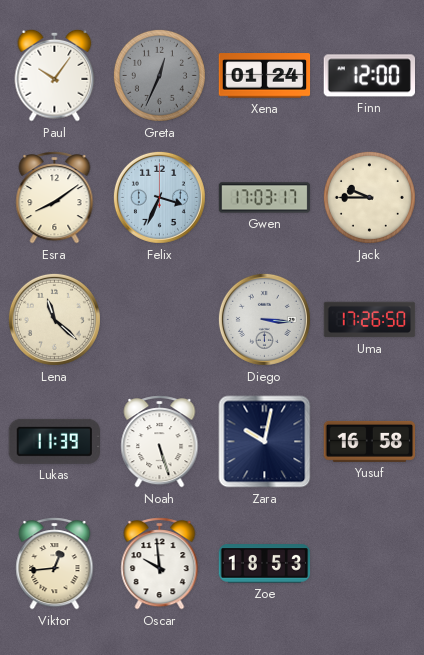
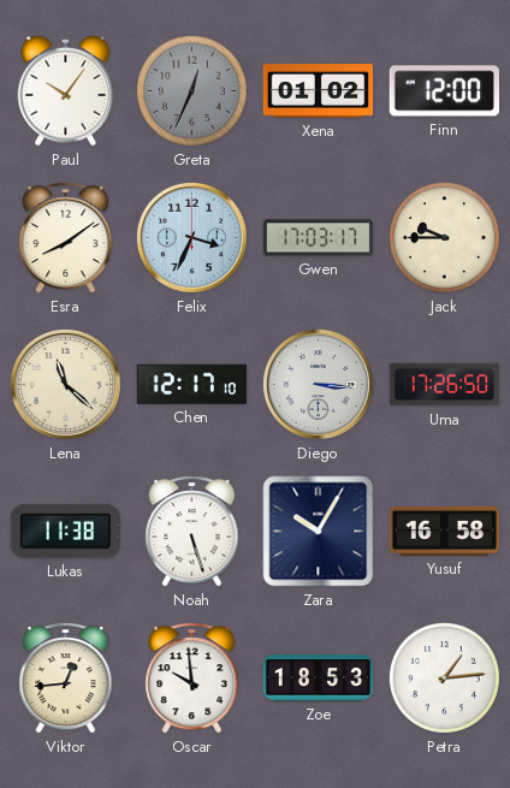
Xena: 01:24 -> 01:02
Chen: none -> 12:17
Lukas: 11:39 -> 11:38
Zara: 10:02 -> 10:05
Petra: none -> 1:14
